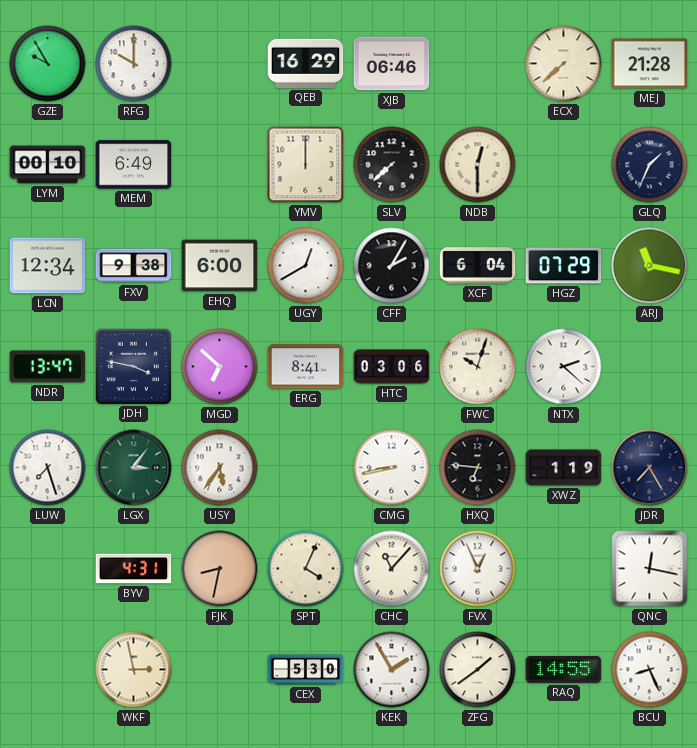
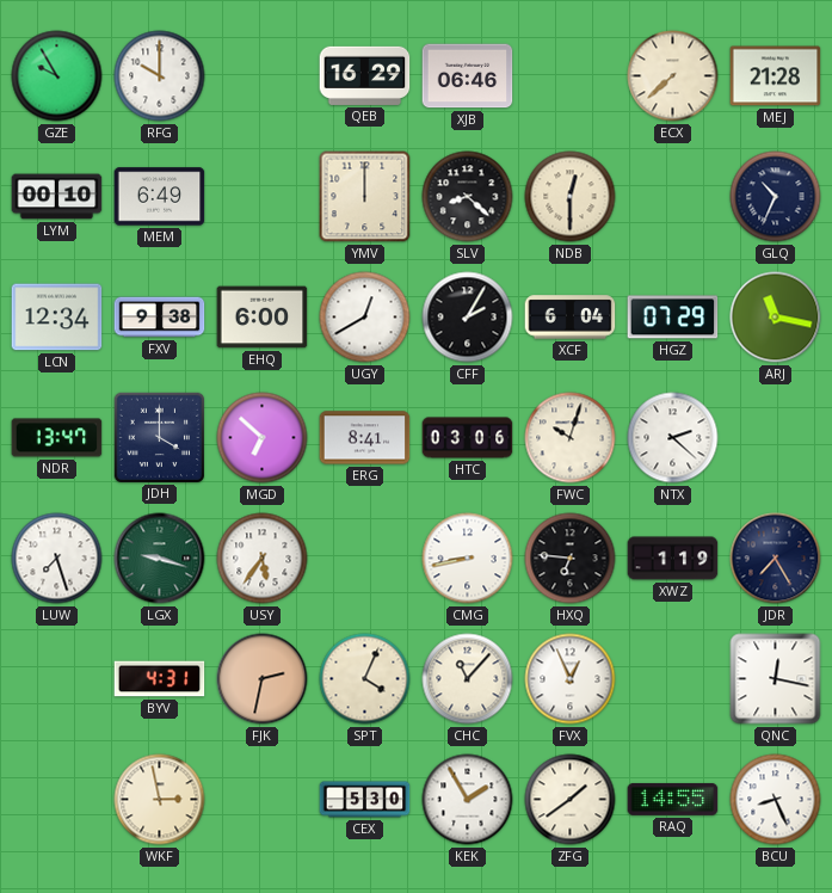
SLV: 7:38 -> 8:22
GLQ: 1:34 -> 10:34
JDH: 3:47 -> 4:00
LGX: 3:06 -> 9:18
FJK: 8:32 -> 2:32
